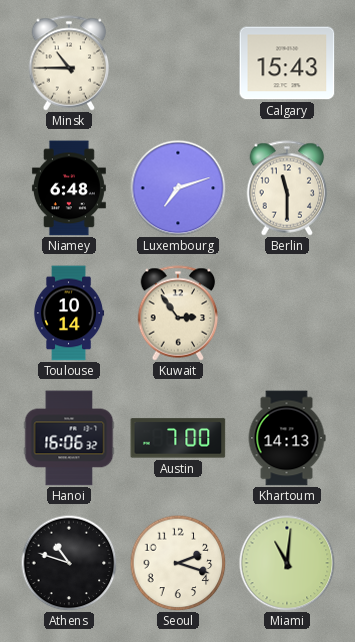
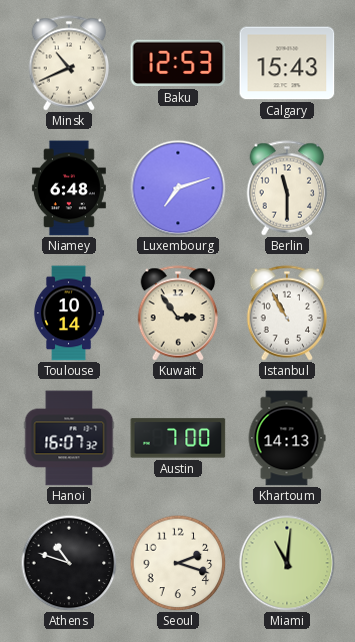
Minsk: 10:45 -> 10:41
Baku: none -> 12:53
Istanbul: none -> 10:55
Hanoi: 16:06 -> 16:07
